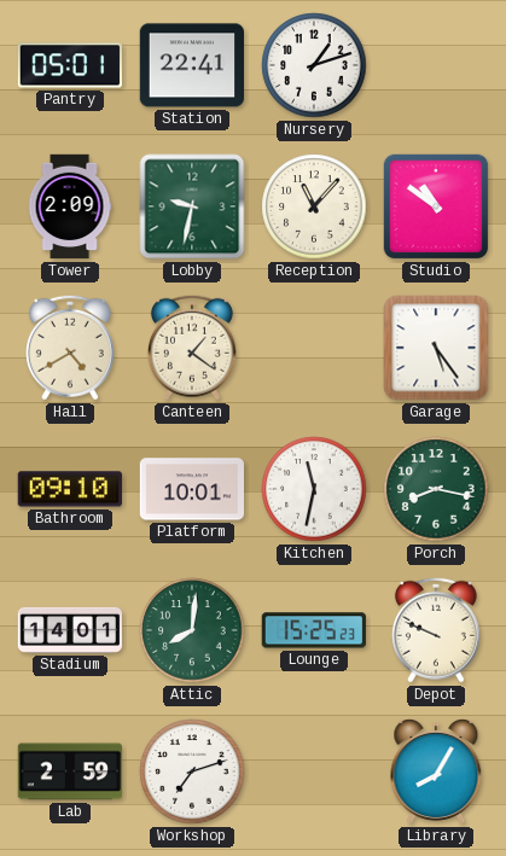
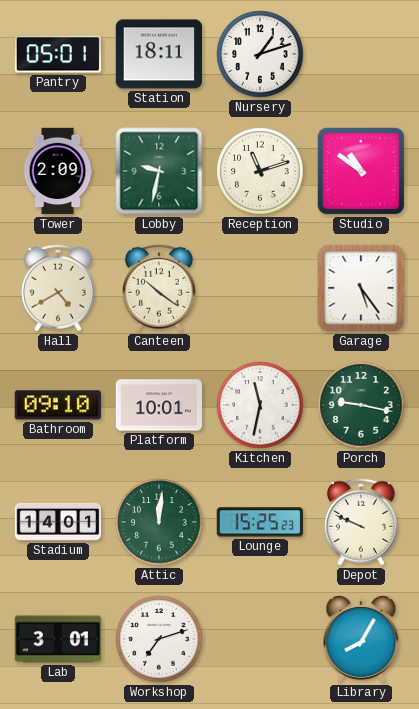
Station: 22:41 -> 18:11
Reception: 11:07 -> 11:12
Canteen: 1:21 -> 10:21
Porch: 8:17 -> 9:17
Attic: 8:01 -> 12:01
Lab: 2:59 -> 3:01
